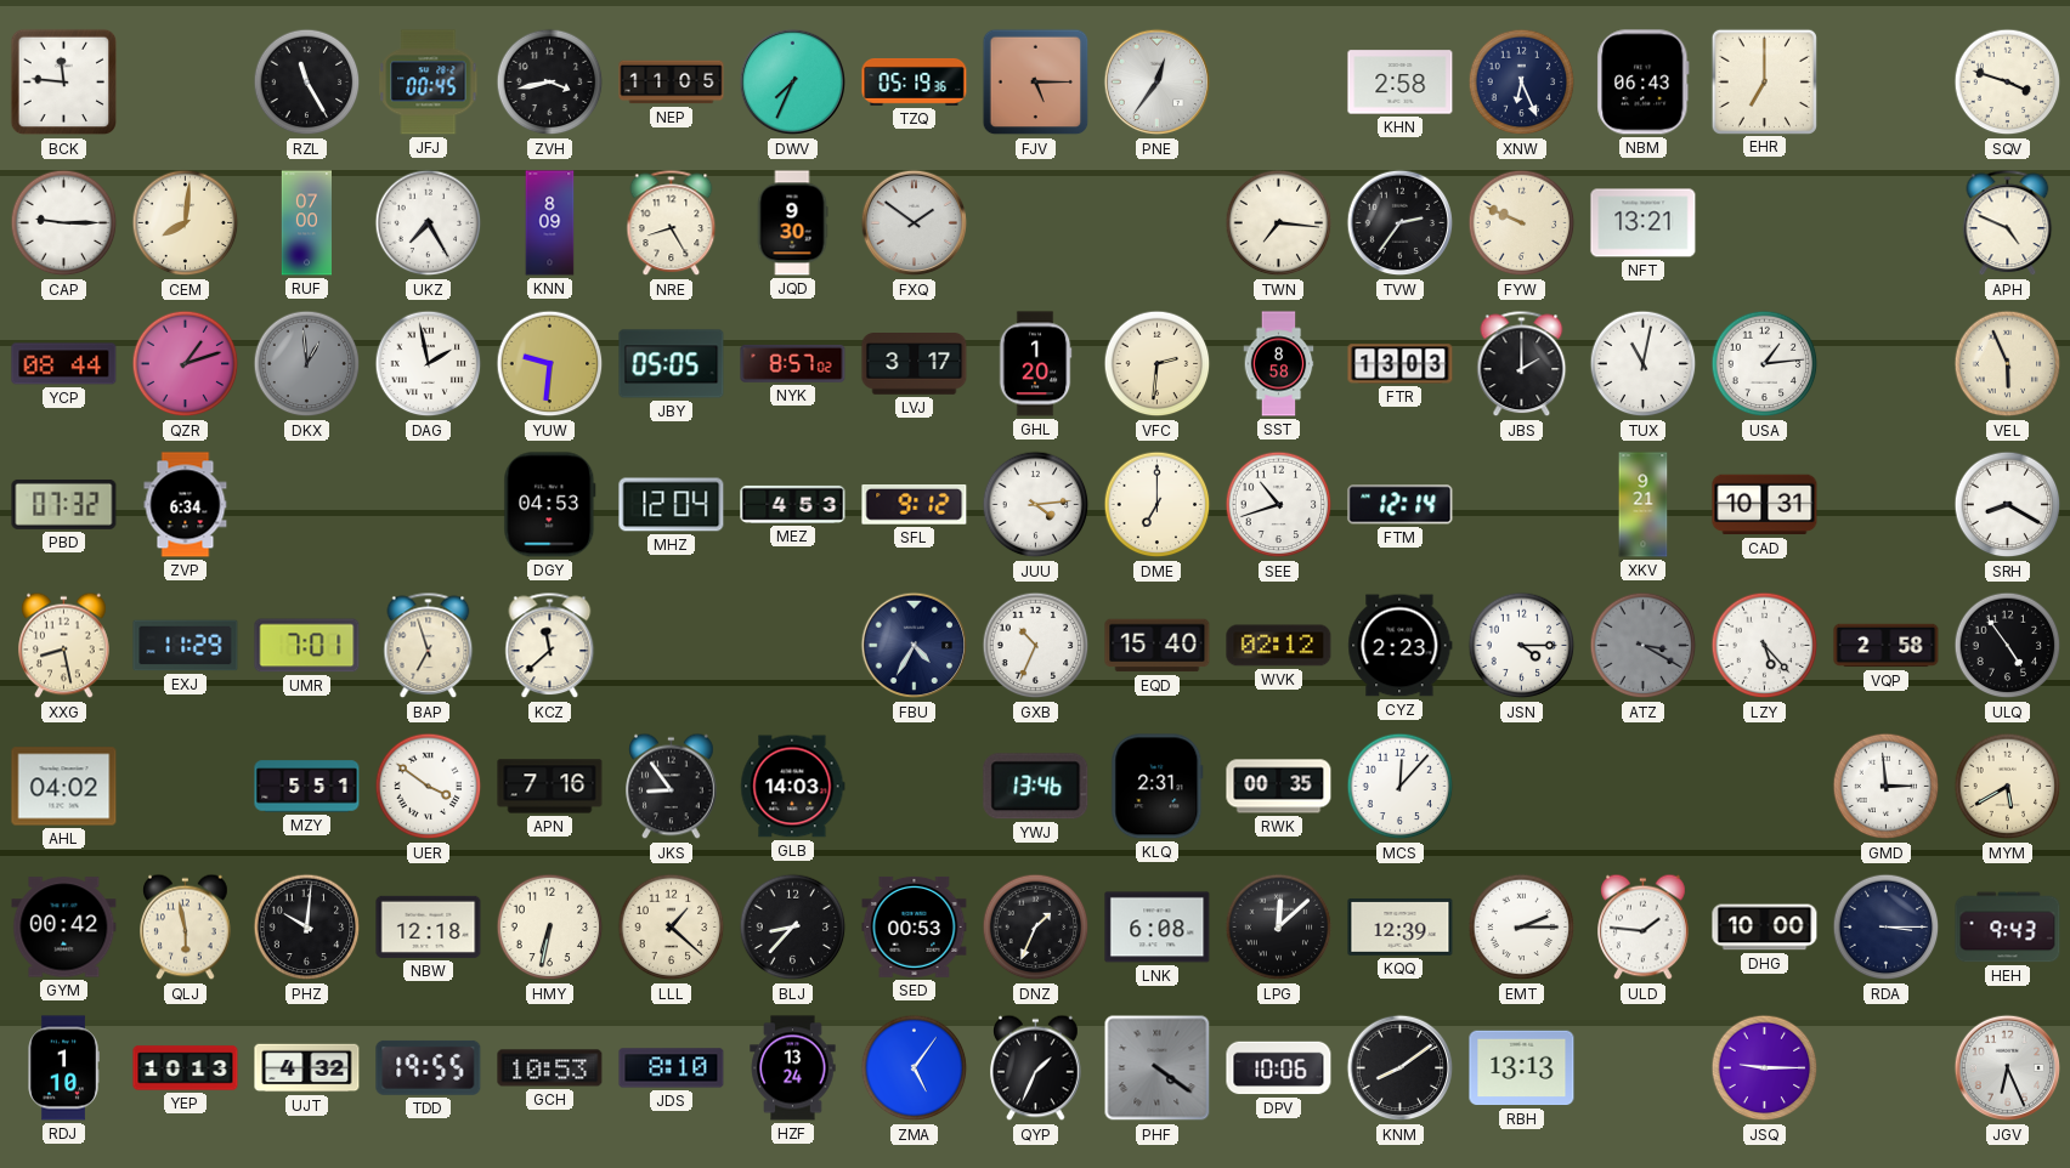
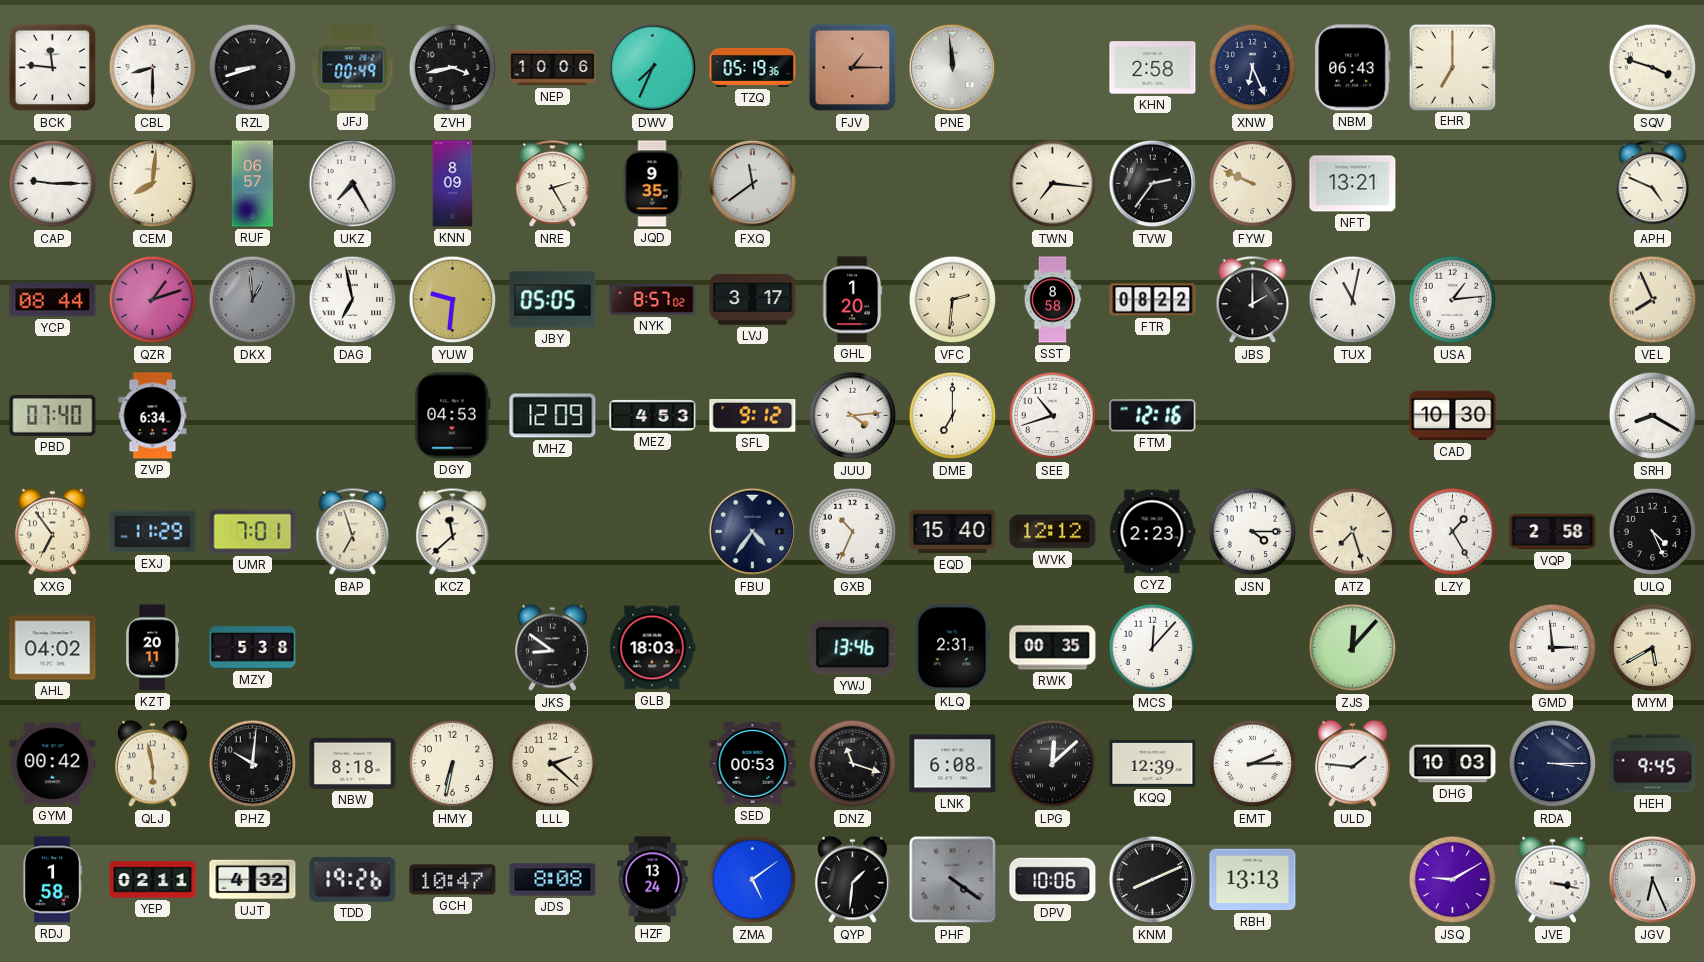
CBL: none -> 8:30
RZL: 11:25 -> 8:42
JFJ: 00:45 -> 00:49
NEP: 11:05 -> 10:06
FJV: 5:15 -> 1:15
PNE: 12:36 -> 11:59
RUF: 07:00 -> 06:57
NRE: 8:25 -> 2:25
JQD: 9:30 -> 9:35
FXQ: 1:51 -> 11:39
DAG: 1:58 -> 6:58
FTR: 13:03 -> 08:22
VEL: 5:56 -> 7:56
PBD: 07:32 -> 07:40
MHZ: 12:04 -> 12:09
FTM: 12:14 -> 12:16
XKV: 9:21 -> none
CAD: 10:31 -> 10:30
XXG: 8:28 -> 6:54
FBU: 4:35 -> 4:36
WVK: 02:12 -> 12:12
ATZ: 3:20 -> 7:27
ATZ dial: grey -> cream
LZY: 5:23 -> 1:25
ULQ: 4:54 -> 4:26
KZT: none -> 20:11
MZY: 5:51 -> 5:38
UER: 3:51 -> none
APN: 7:16 -> none
JKS: 8:54 -> 8:51
GLB: 14:03 -> 18:03
ZJS: none -> 12:07
NBW: 12:18 -> 8:18
LLL: 1:22 -> 2:22
BLJ: 8:37 -> none
DNZ: 1:34 -> 11:18
DHG: 10:00 -> 10:03
HEH: 9:43 -> 9:45
RDJ: 1:10 -> 1:58
YEP: 10:13 -> 02:11
TDD: 19:55 -> 19:26
GCH: 10:53 -> 10:47
JDS: 8:10 -> 8:08
ZMA: 5:06 -> 5:09
QYP: 1:34 -> 1:31
KNM: 8:09 -> 8:11
JSQ: 9:15 -> 9:10
JVE: none -> 3:17
